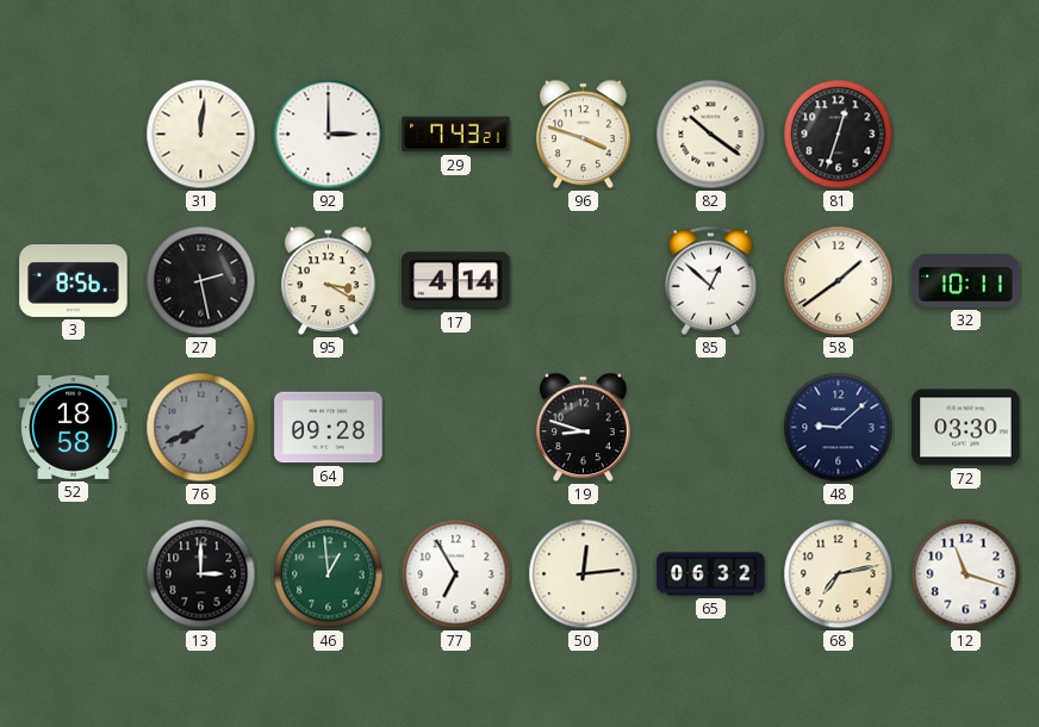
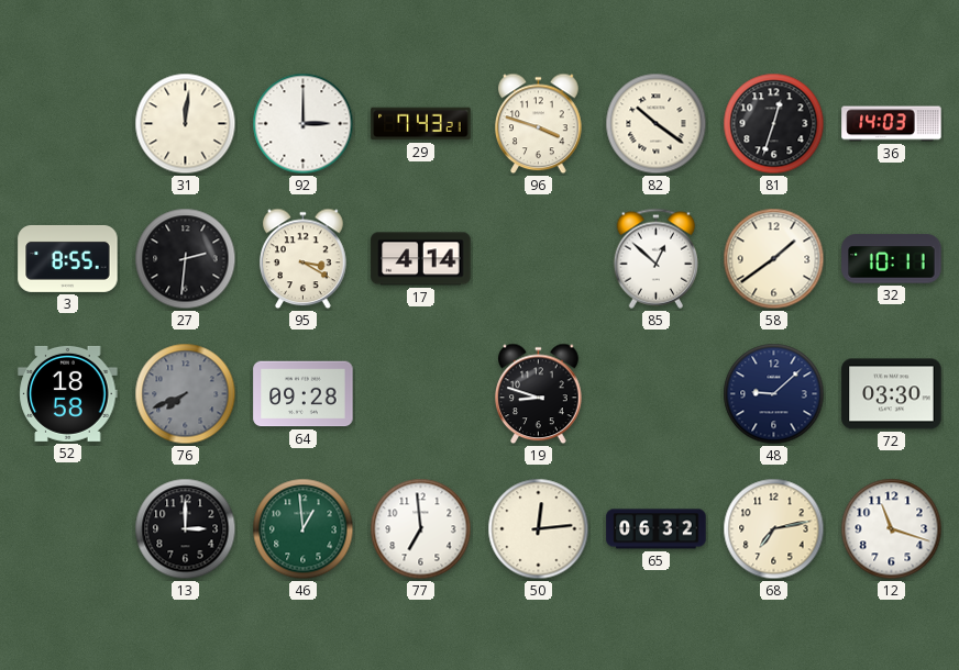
36: none -> 14:03
3: 8:56 -> 8:55
27: 2:28 -> 2:31
77: 6:55 -> 6:59
